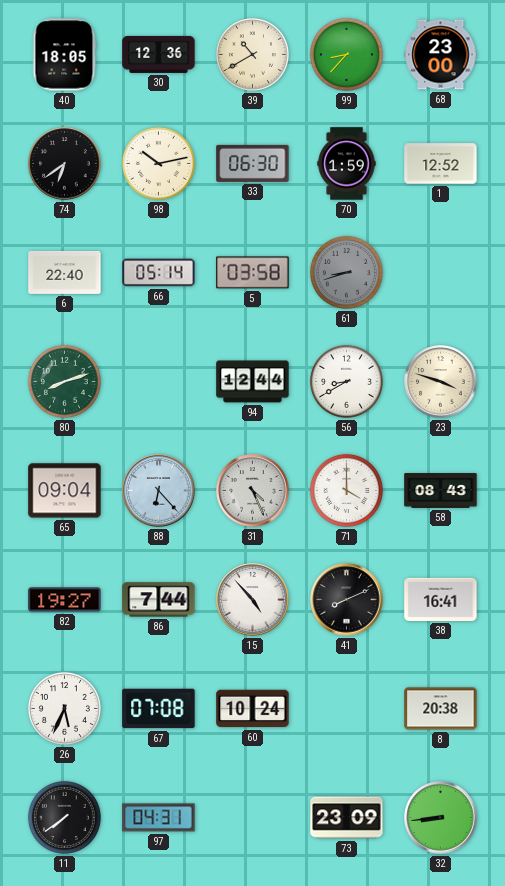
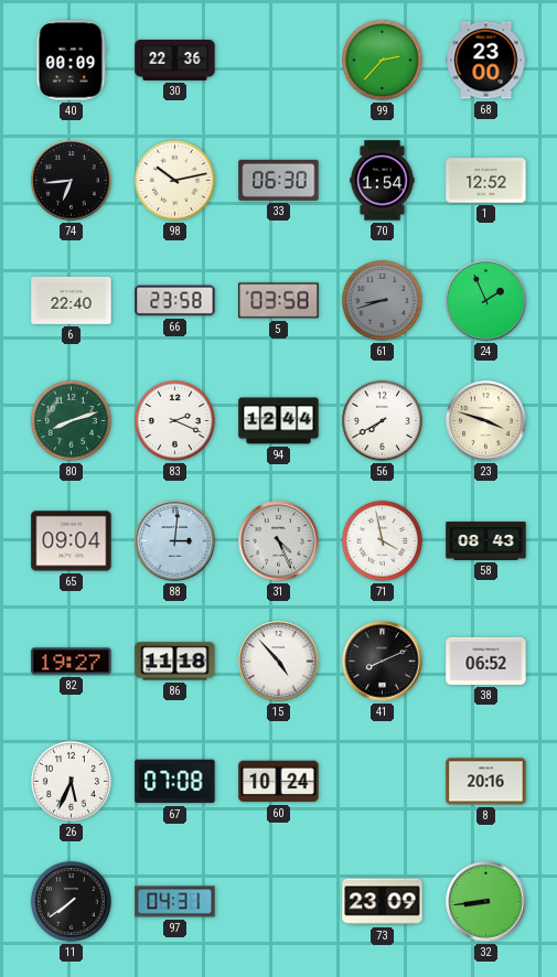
40: 18:05 -> 00:09
30: 12:36 -> 22:36
39: 10:40 -> none
99: 8:37 -> 2:37
74: 6:39 -> 6:44
70: 1:59 -> 1:54
66: 05:14 -> 23:58
24: none -> 1:56
83: none -> 2:19
56: 8:40 -> 7:40
88: 6:23 -> 3:01
71: 4:00 -> 3:58
86: 7:44 -> 11:18
38: 16:41 -> 06:52
8: 20:38 -> 20:16
